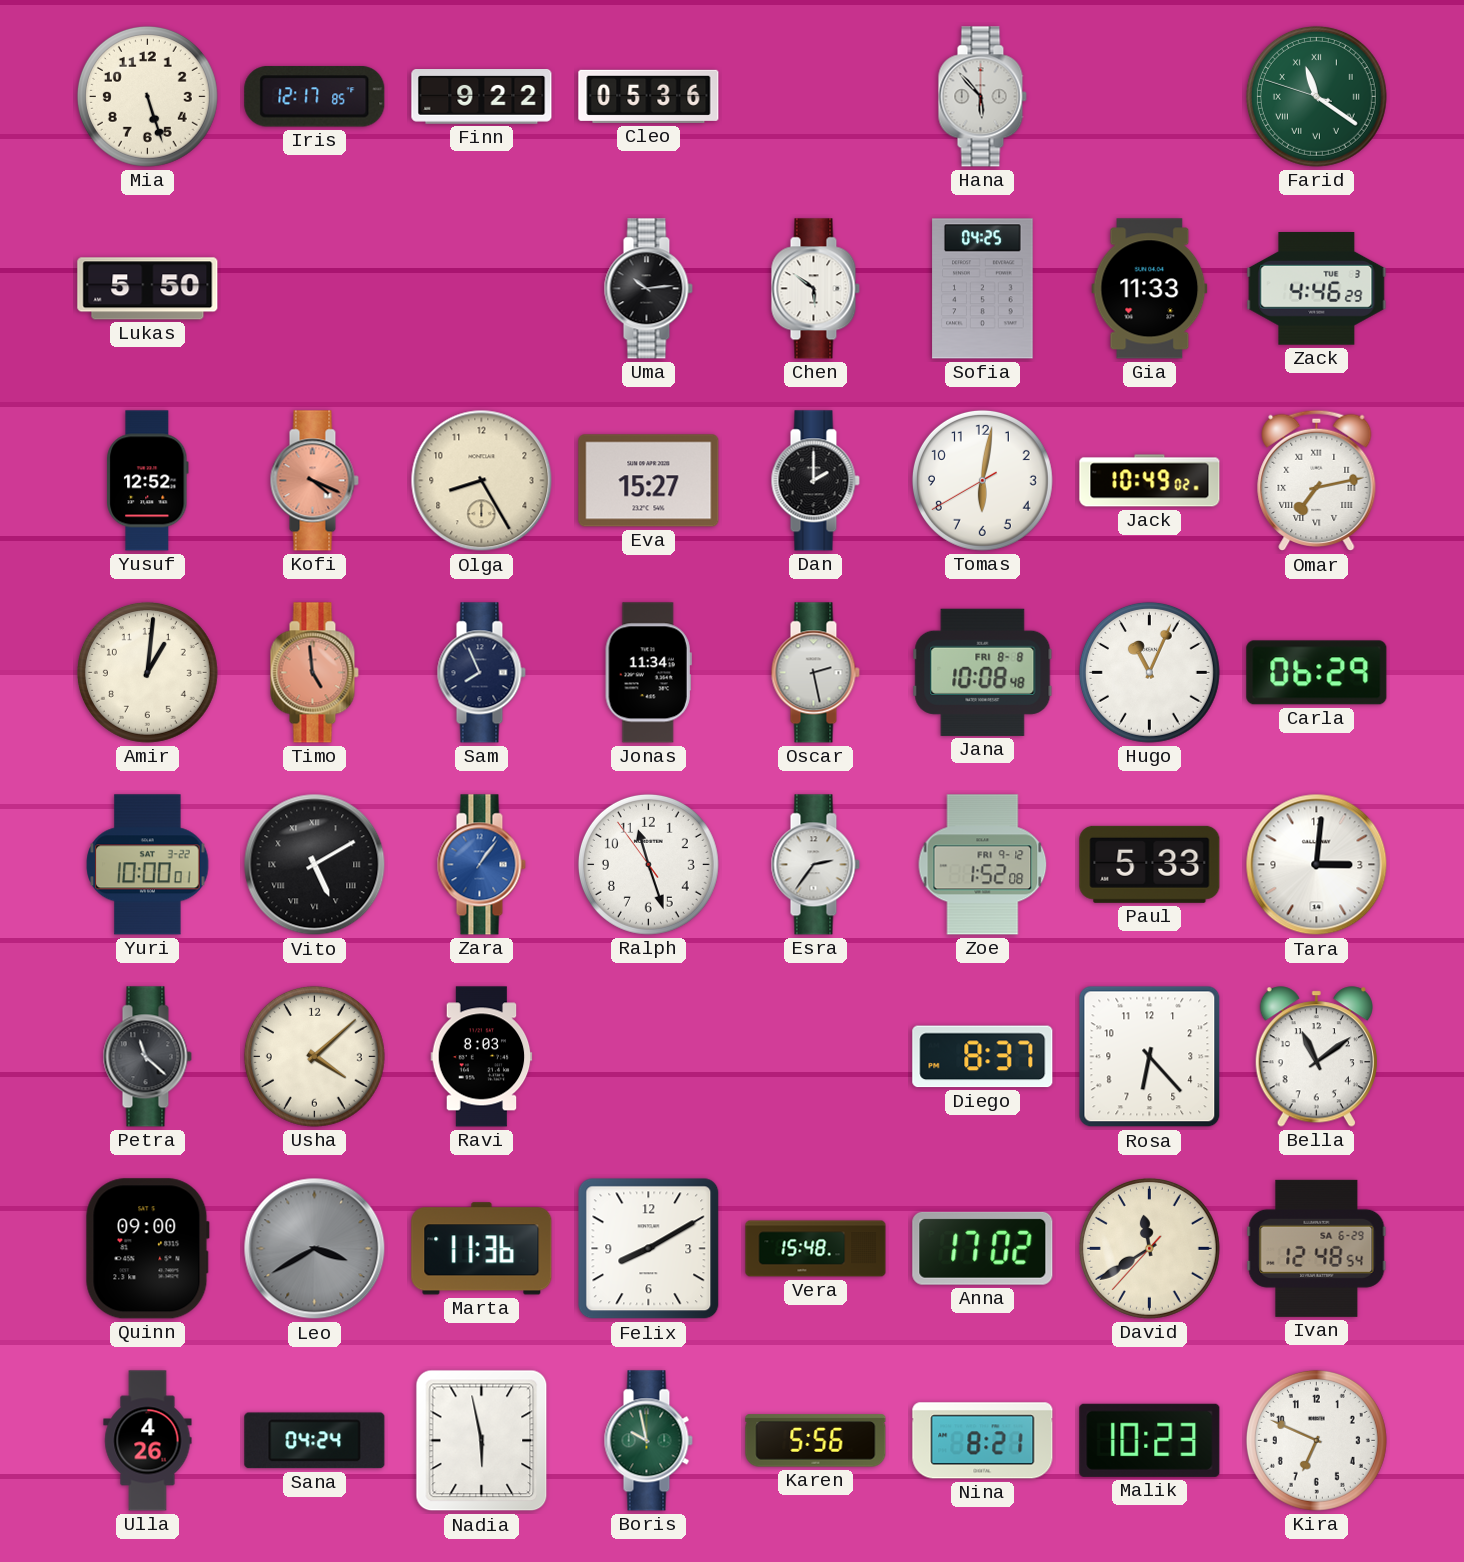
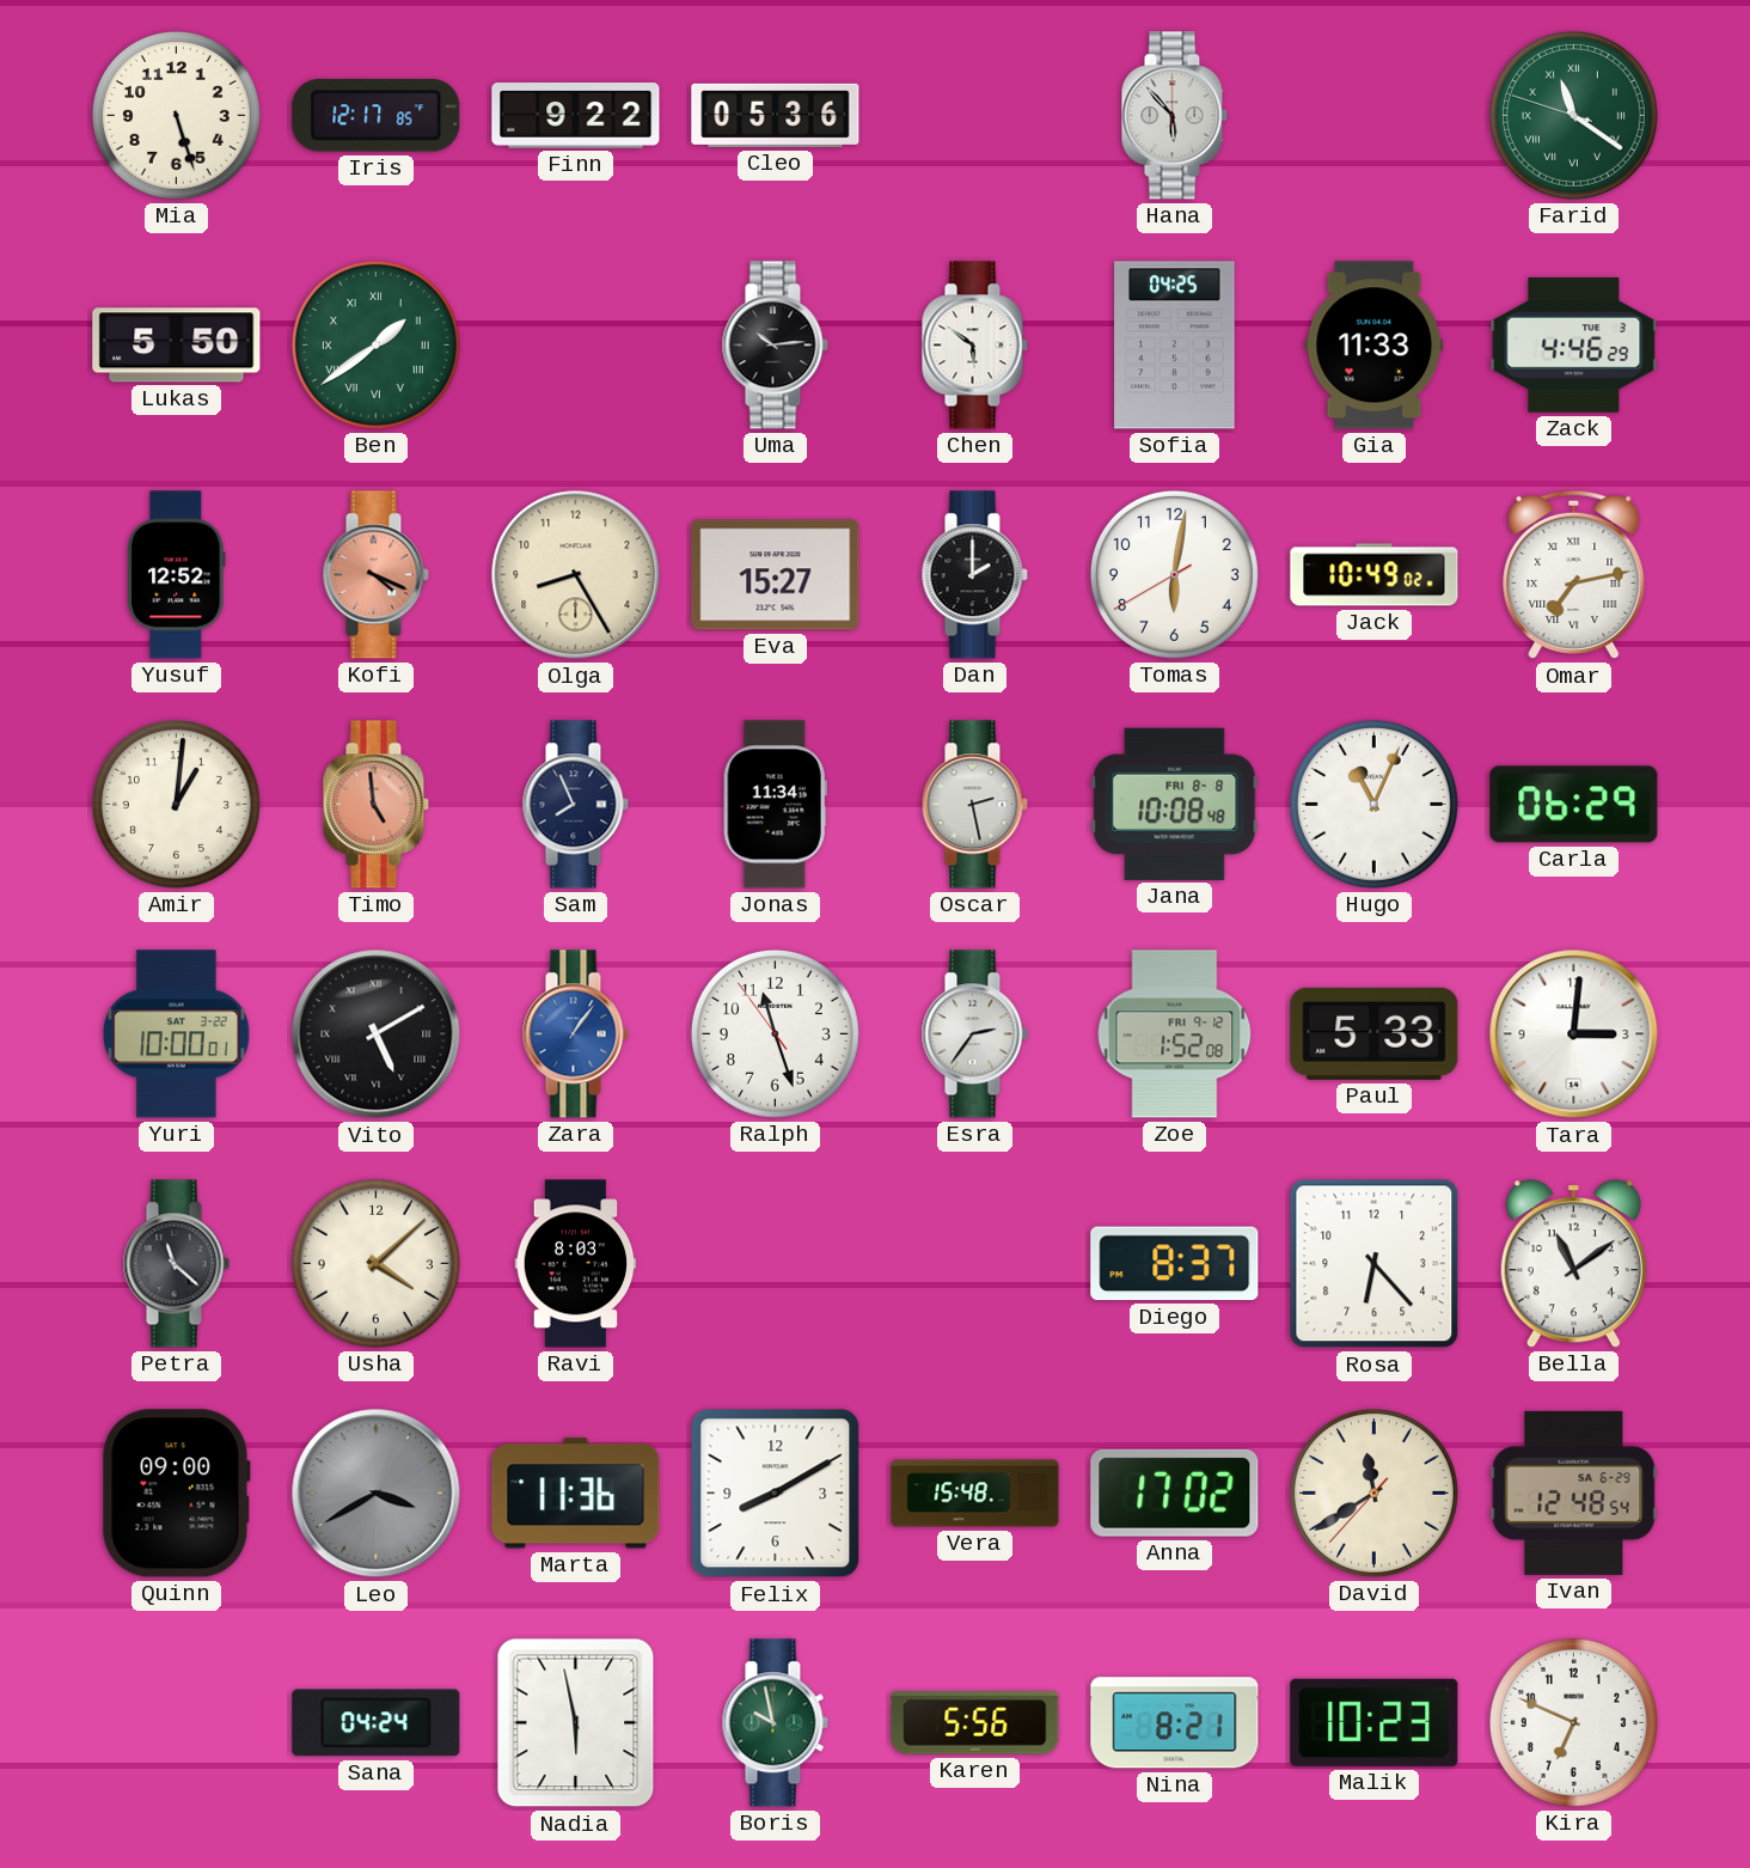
Ben: none -> 1:39
Ulla: 4:26 -> none
